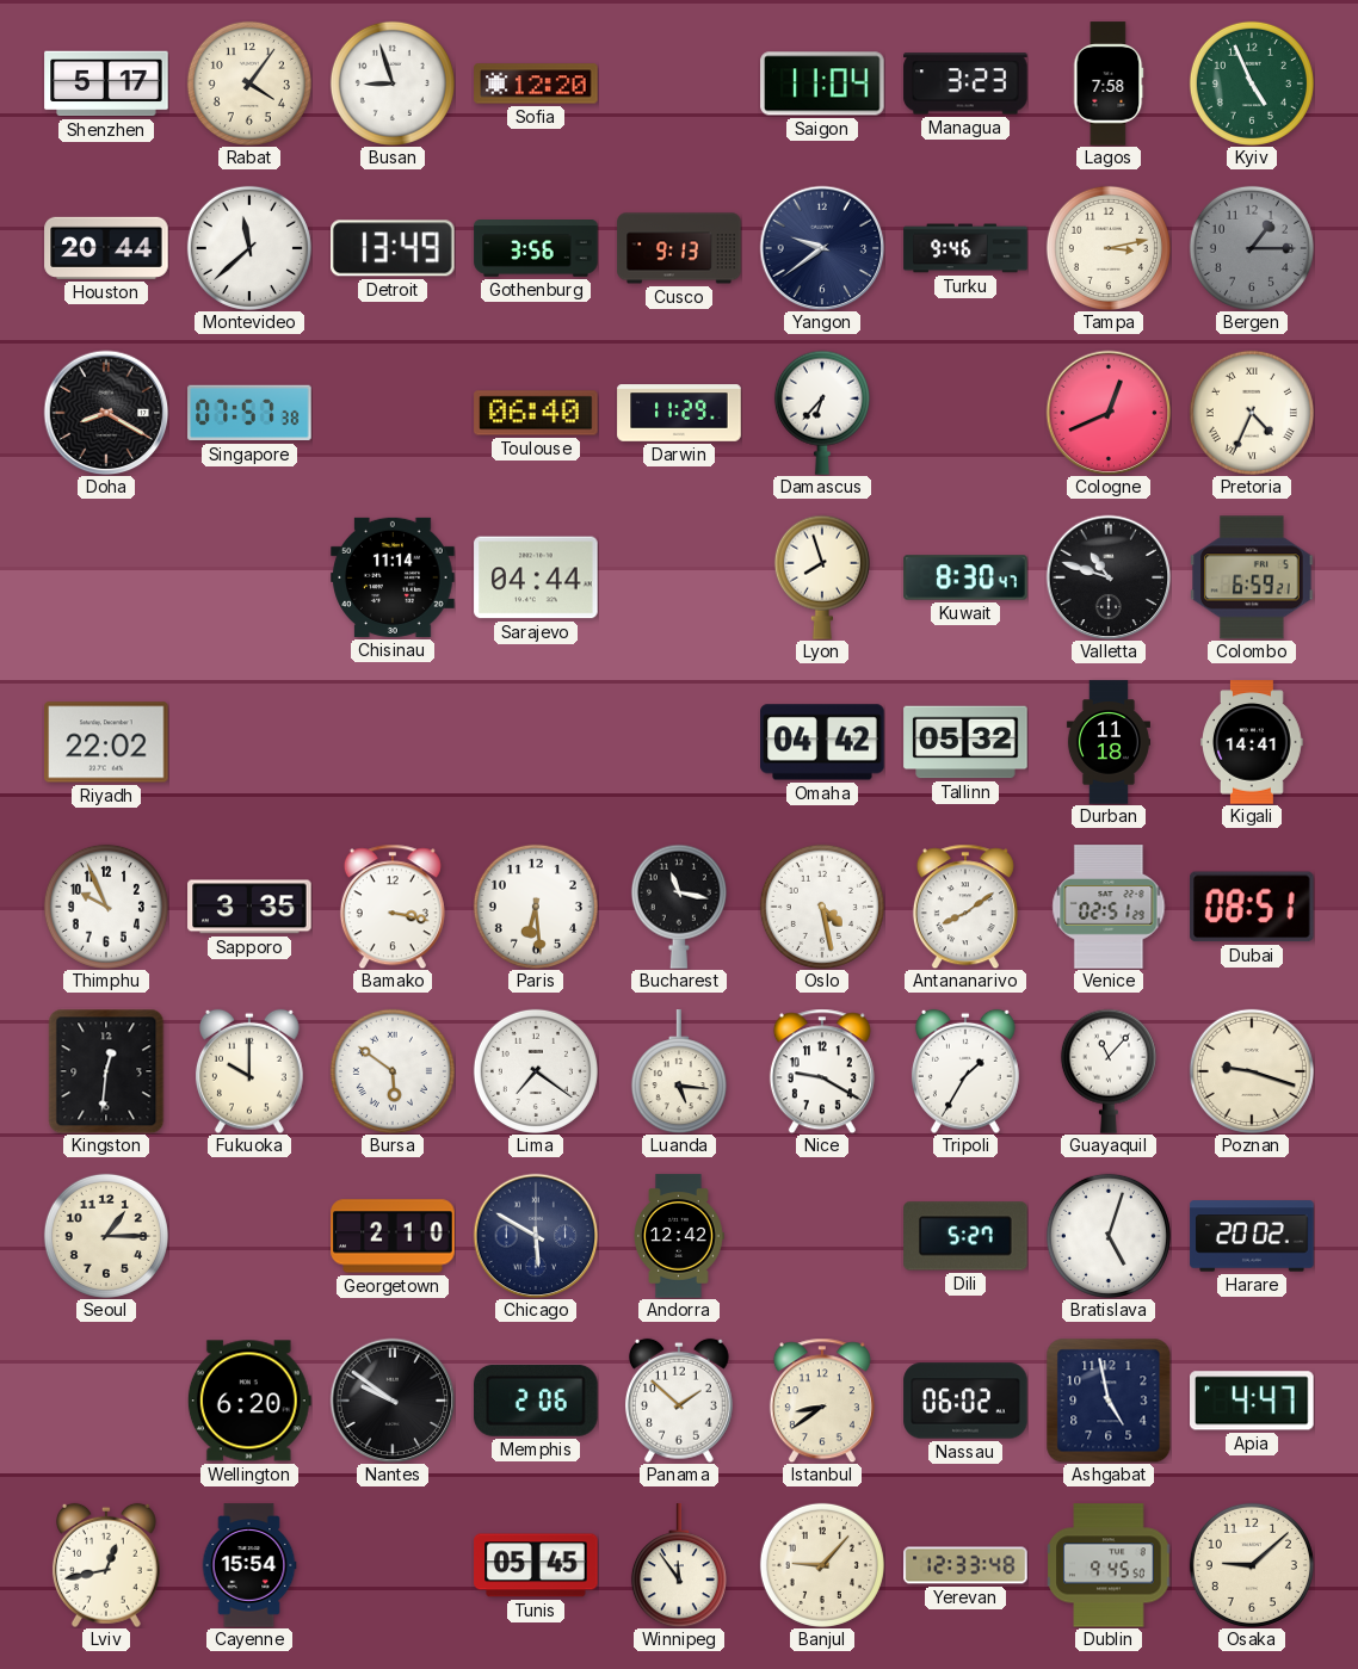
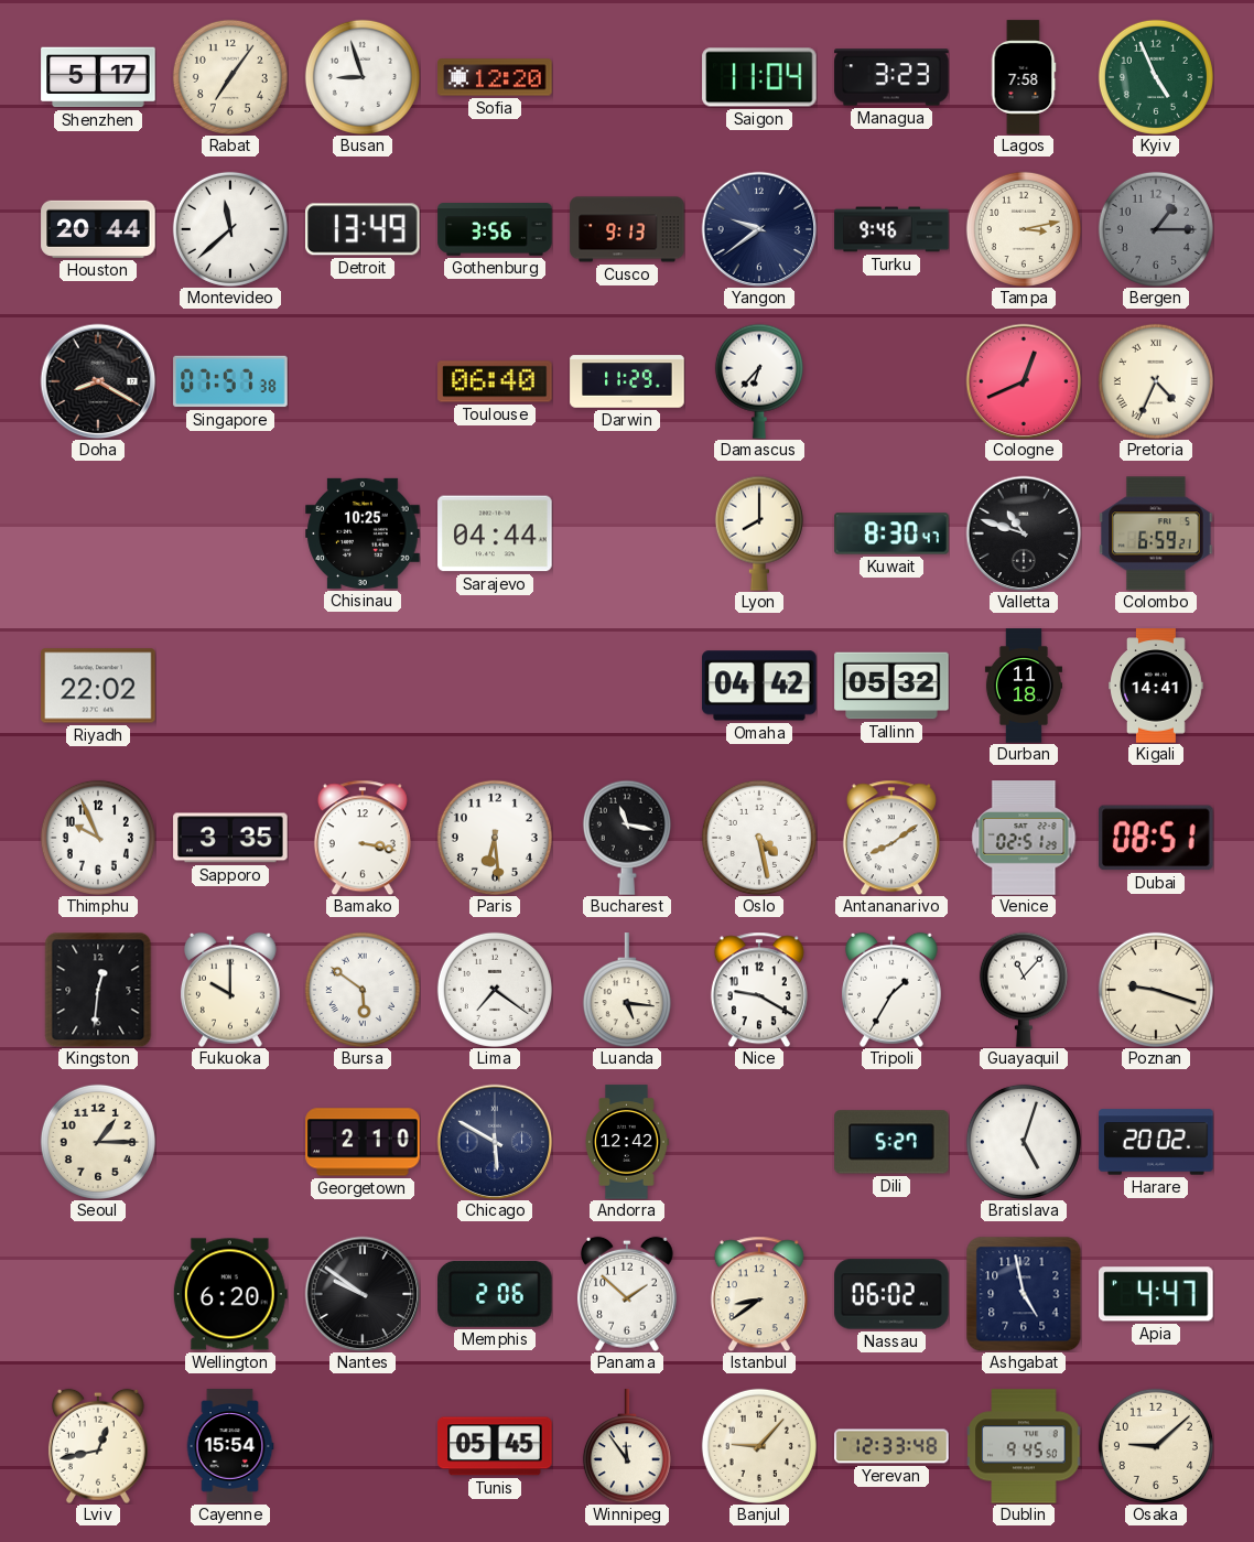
Rabat: 4:06 -> 7:06
Chisinau: 11:14 -> 10:25
Lyon: 7:57 -> 8:00
